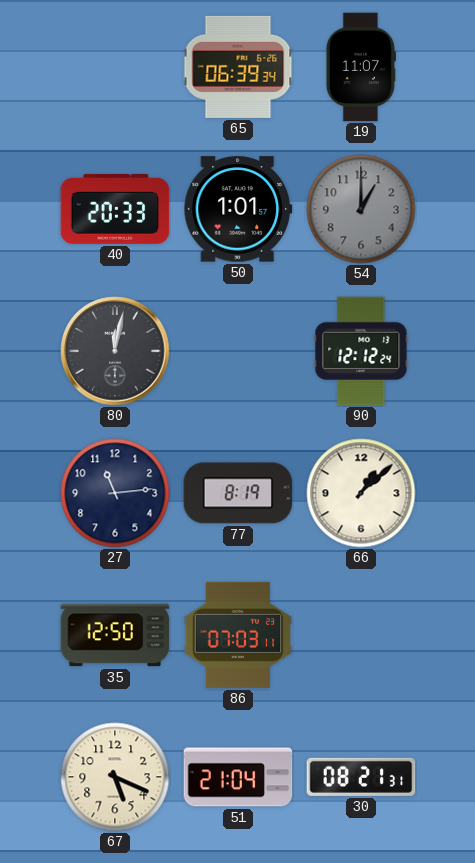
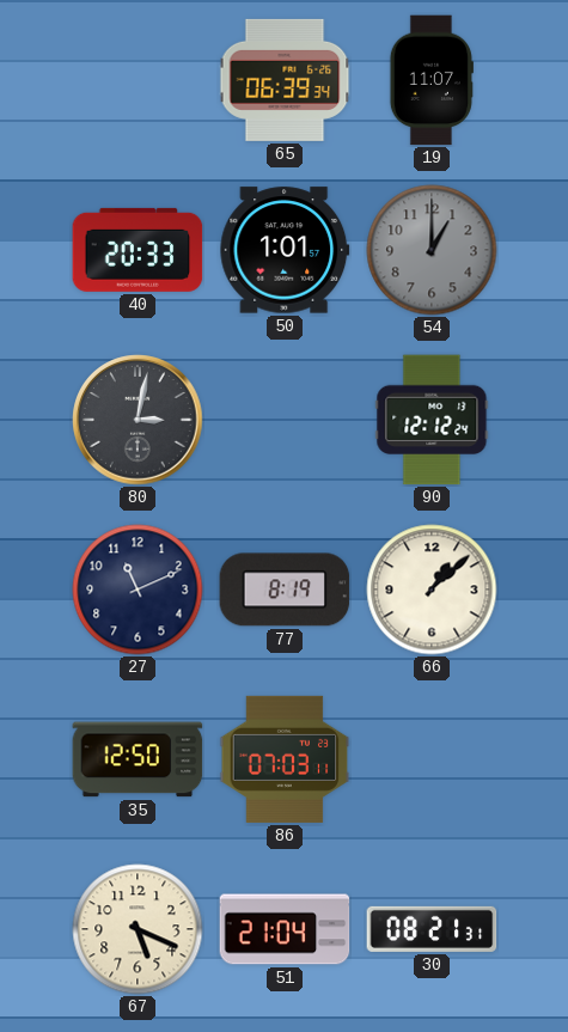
80: 12:02 -> 3:02
27: 11:14 -> 11:11
